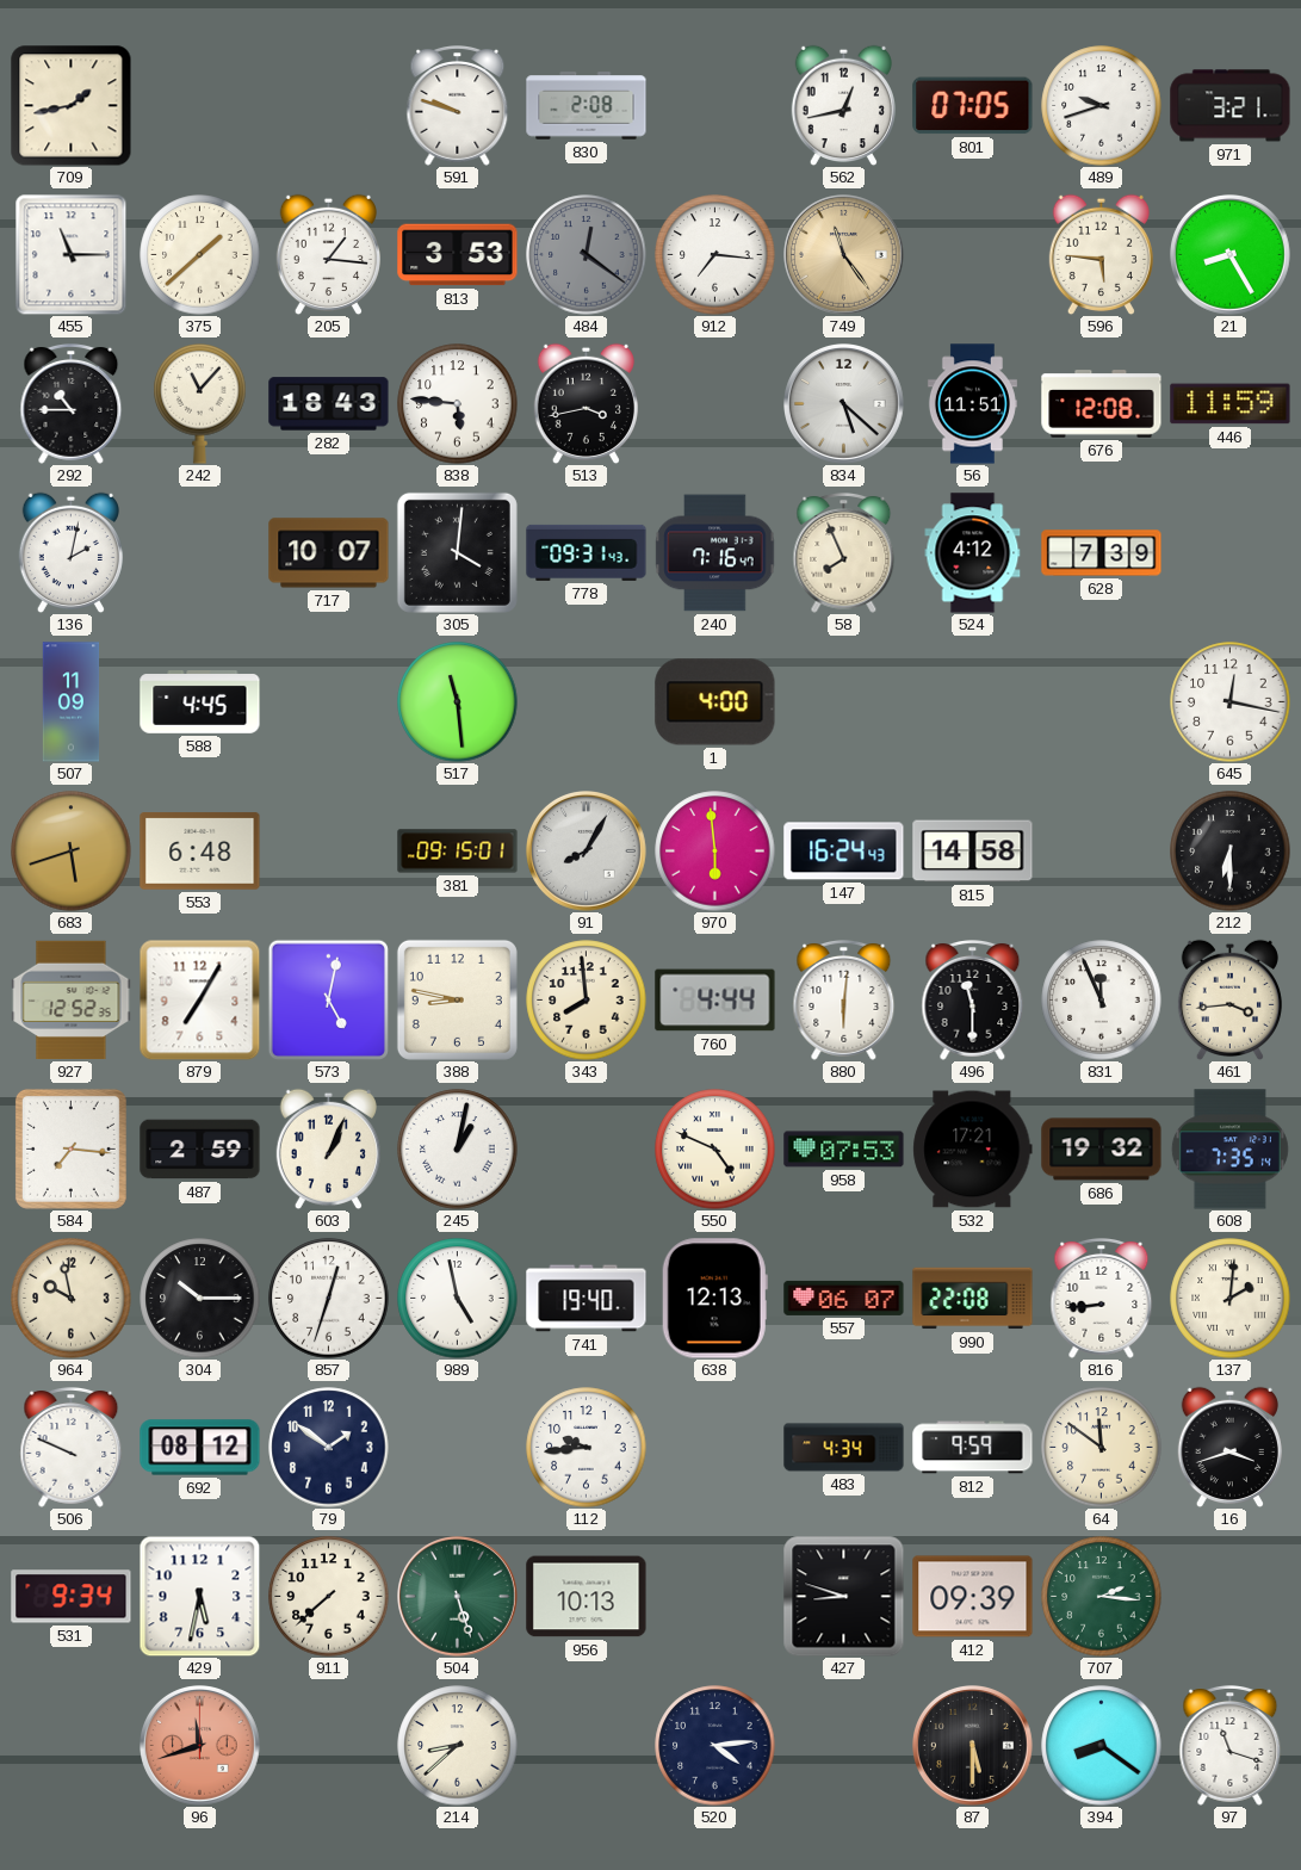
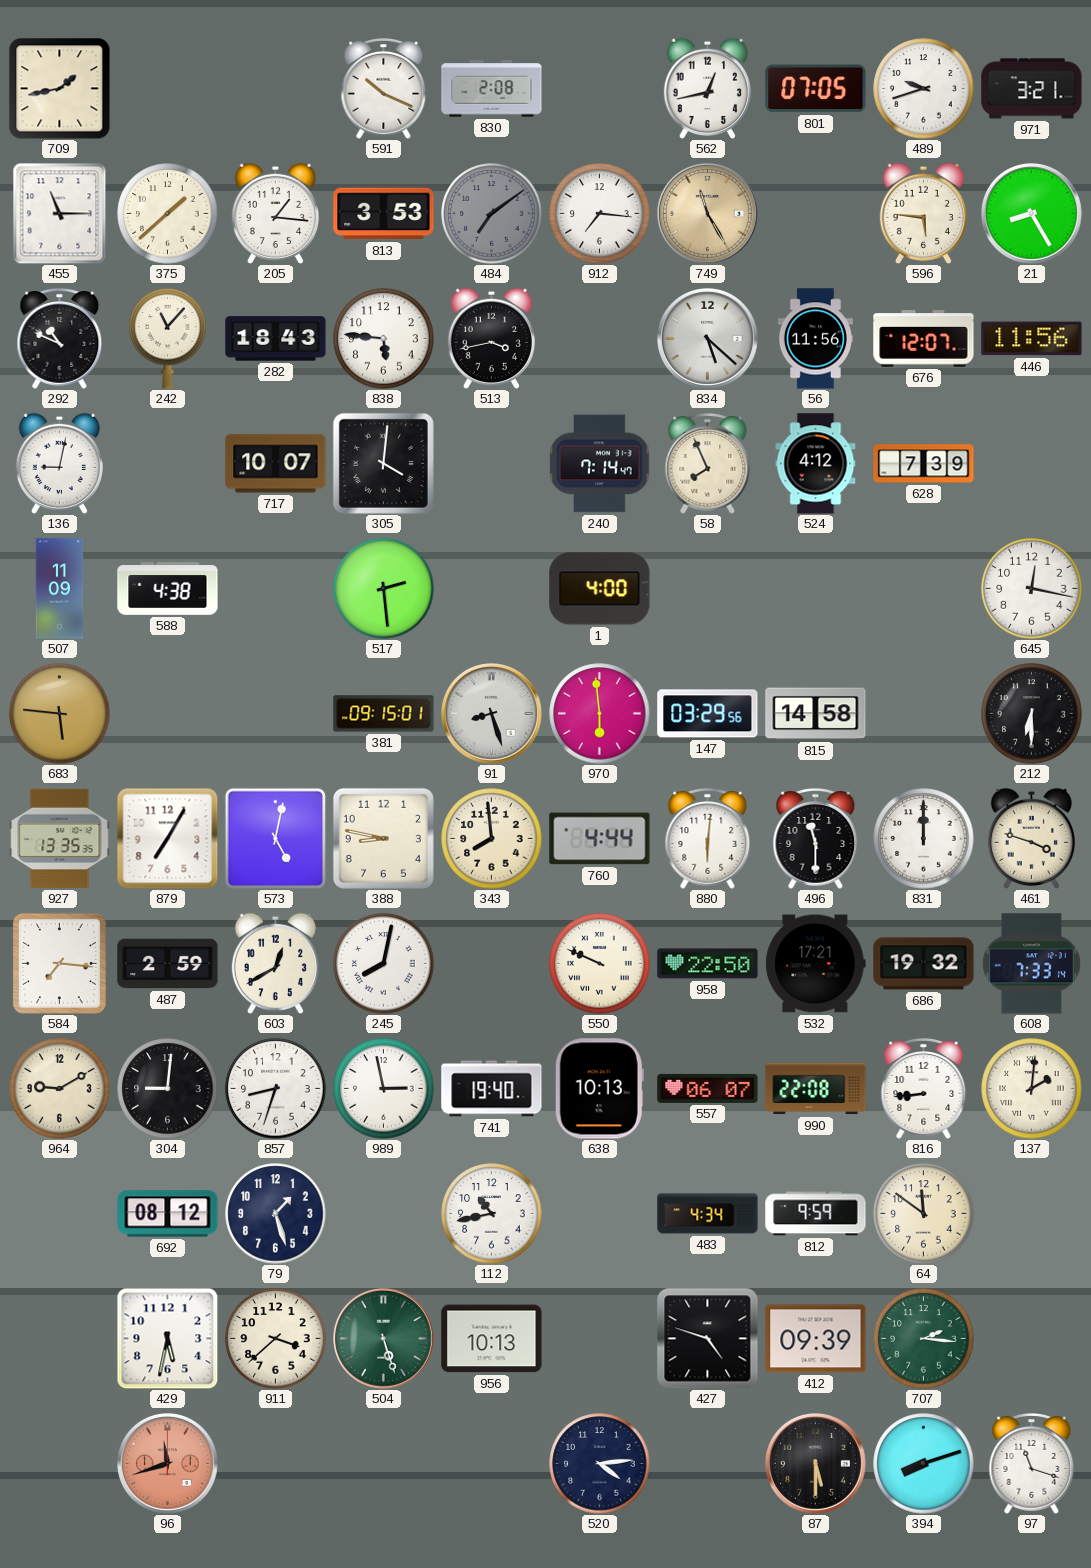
591: 9:48 -> 10:19
484: 12:21 -> 7:09
749: 11:24 -> 11:25
292: 10:45 -> 10:49
56: 11:51 -> 11:56
676: 12:08 -> 12:07
446: 11:59 -> 11:56
136: 2:02 -> 9:02
778: 09:31 -> none
240: 7:16 -> 7:14
588: 4:45 -> 4:38
517: 11:29 -> 2:29
683: 5:42 -> 5:46
553: 6:48 -> none
91: 8:05 -> 8:27
147: 16:24 -> 03:29
927: 12:52 -> 13:35
831: 11:56 -> 12:00
461: 3:44 -> 3:48
603: 1:04 -> 12:40
245: 1:02 -> 8:02
550: 4:49 -> 9:49
958: 07:53 -> 22:50
608: 7:35 -> 7:33
964: 9:58 -> 9:10
304: 10:15 -> 9:01
857: 12:33 -> 8:33
989: 4:58 -> 2:58
638: 12:13 -> 10:13
506: 9:49 -> none
79: 1:51 -> 1:27
112: 9:44 -> 10:43
16: 3:42 -> none
531: 9:34 -> none
911: 7:38 -> 3:38
427: 8:48 -> 4:48
214: 8:38 -> none
394: 8:21 -> 8:12
